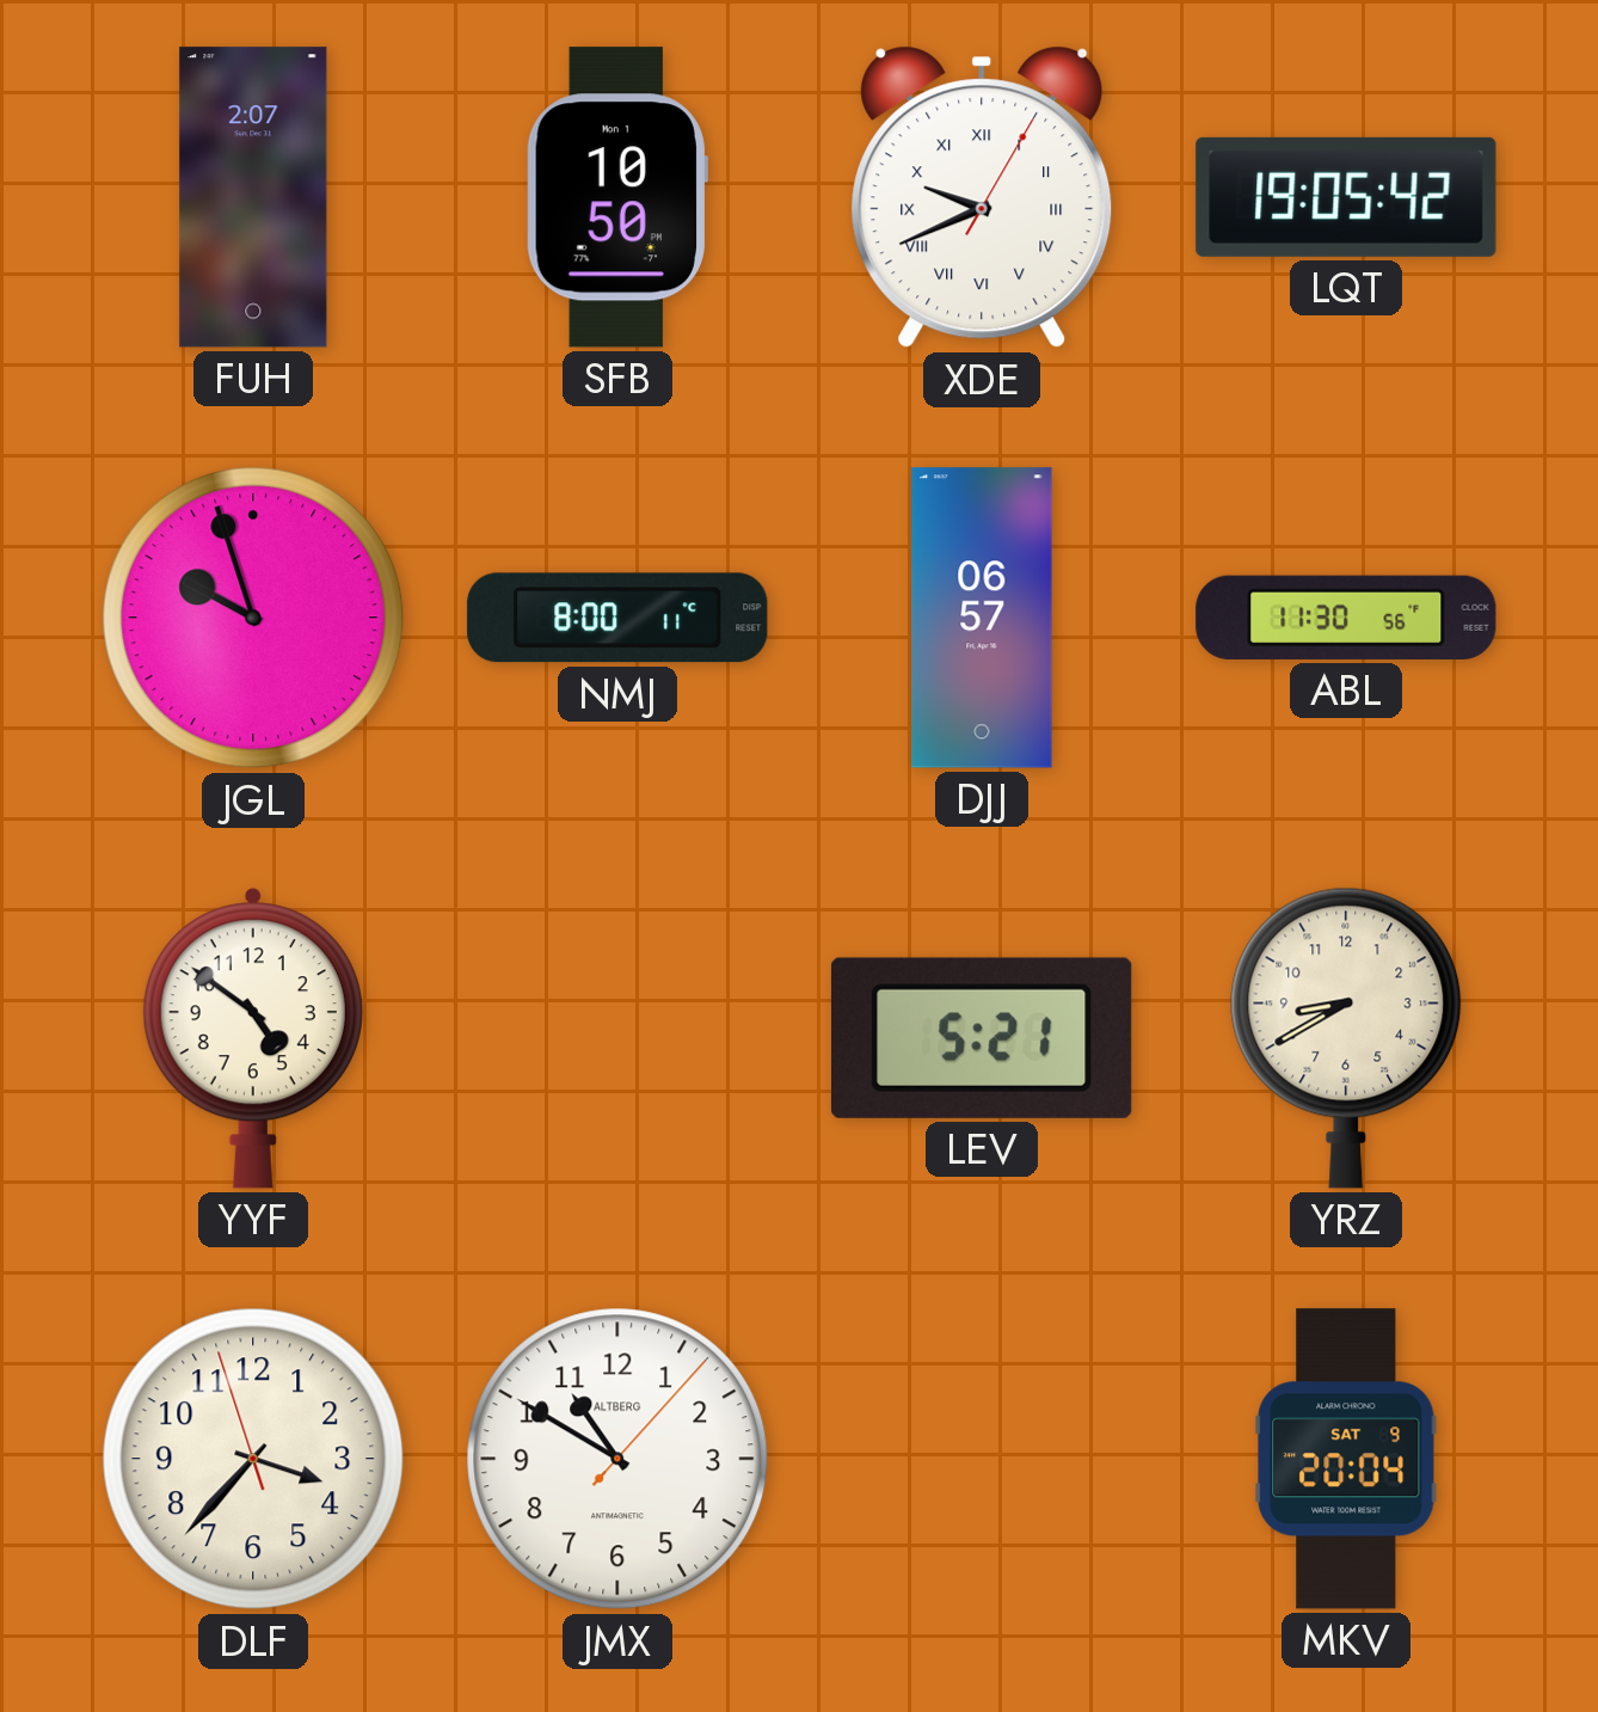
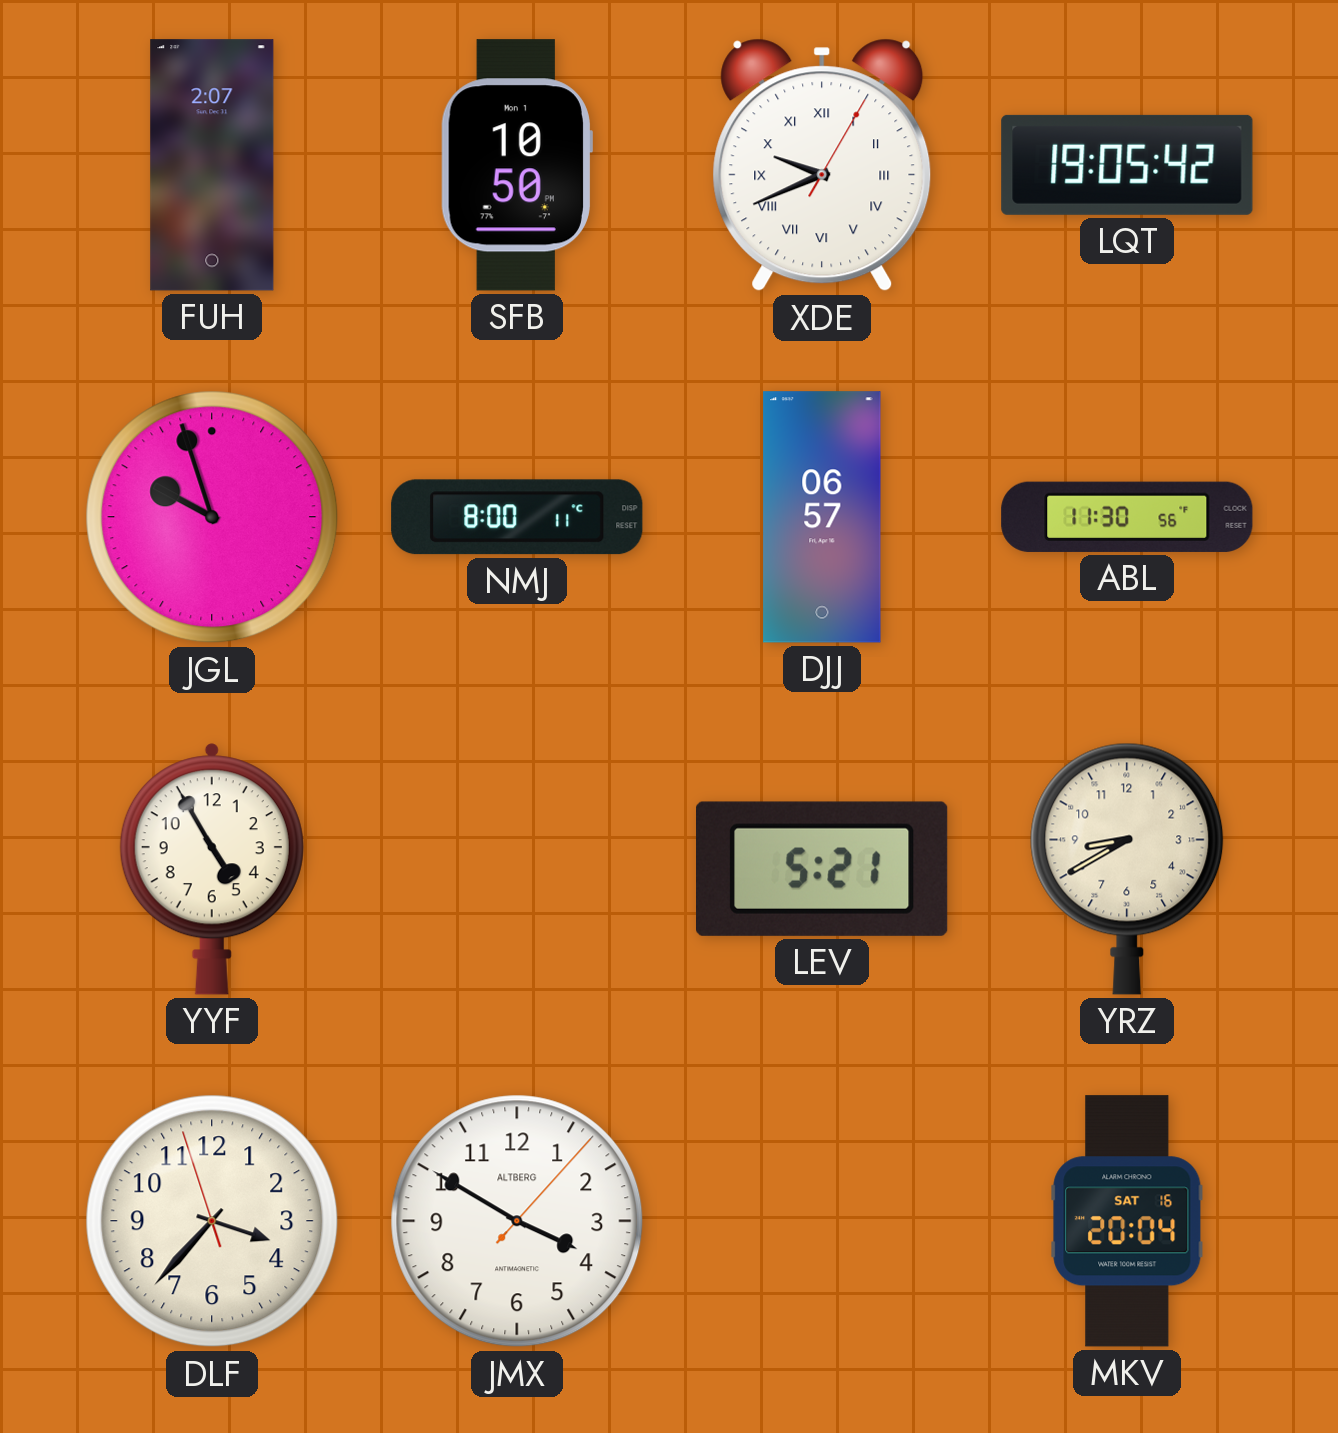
YYF: 4:51 -> 4:55
JMX: 10:50 -> 3:50
MKV date: SAT 9 -> SAT 16
